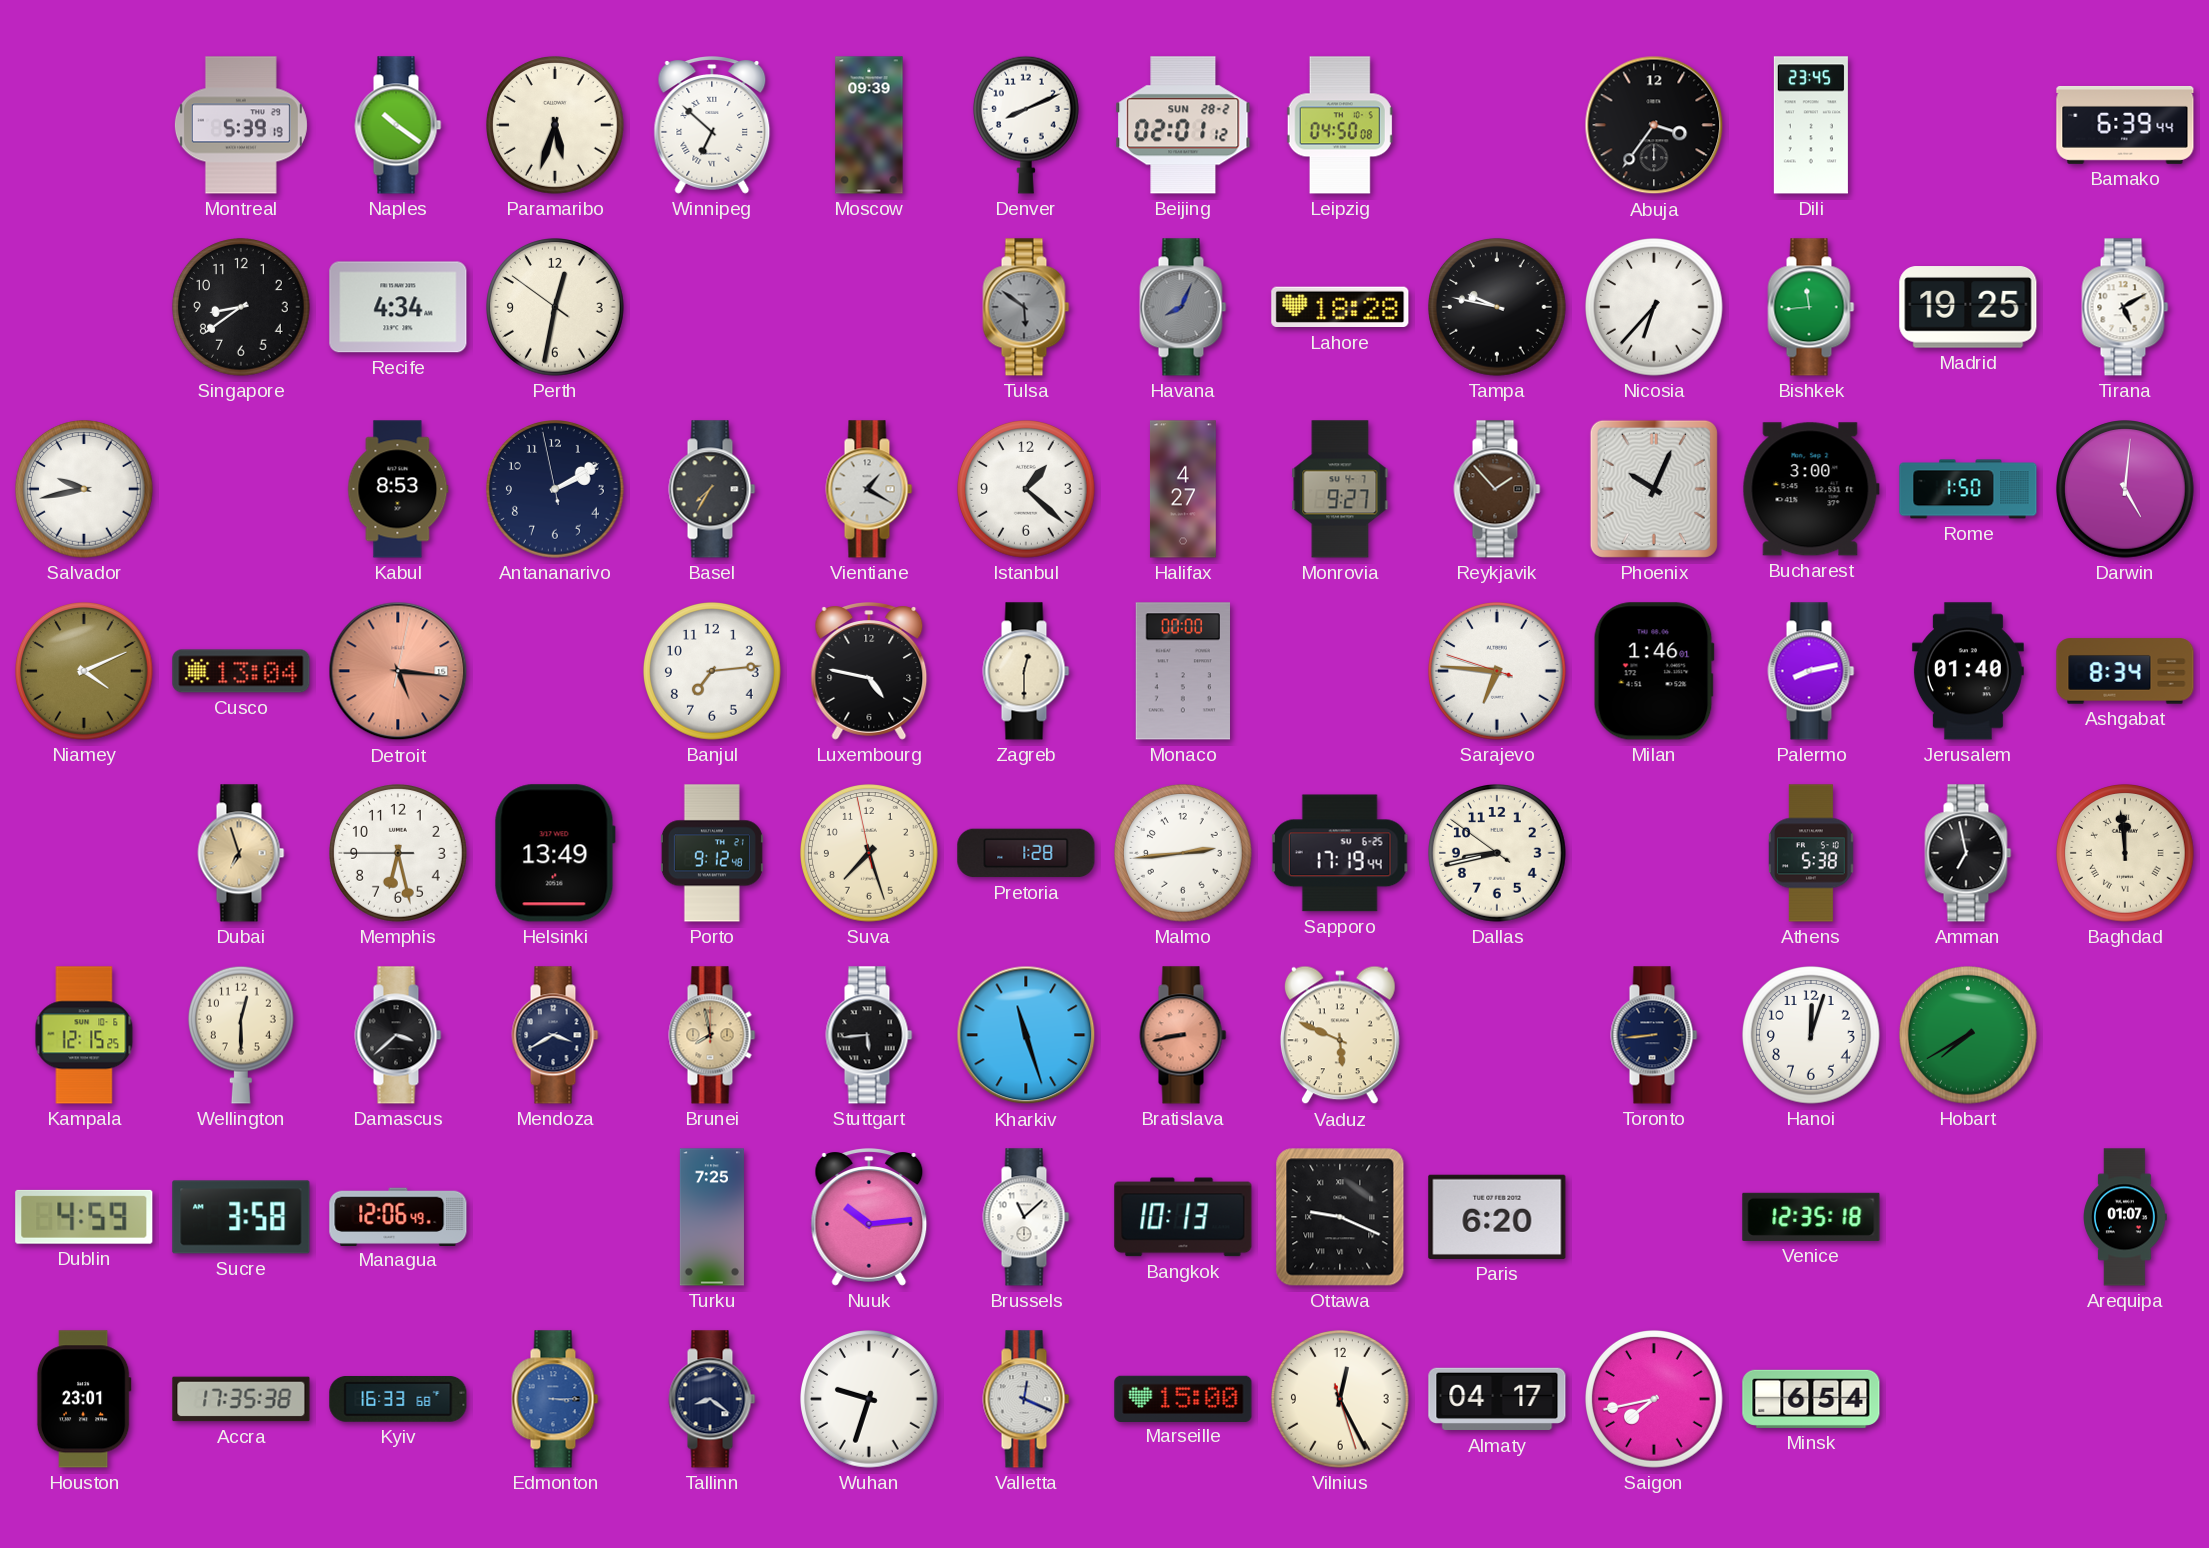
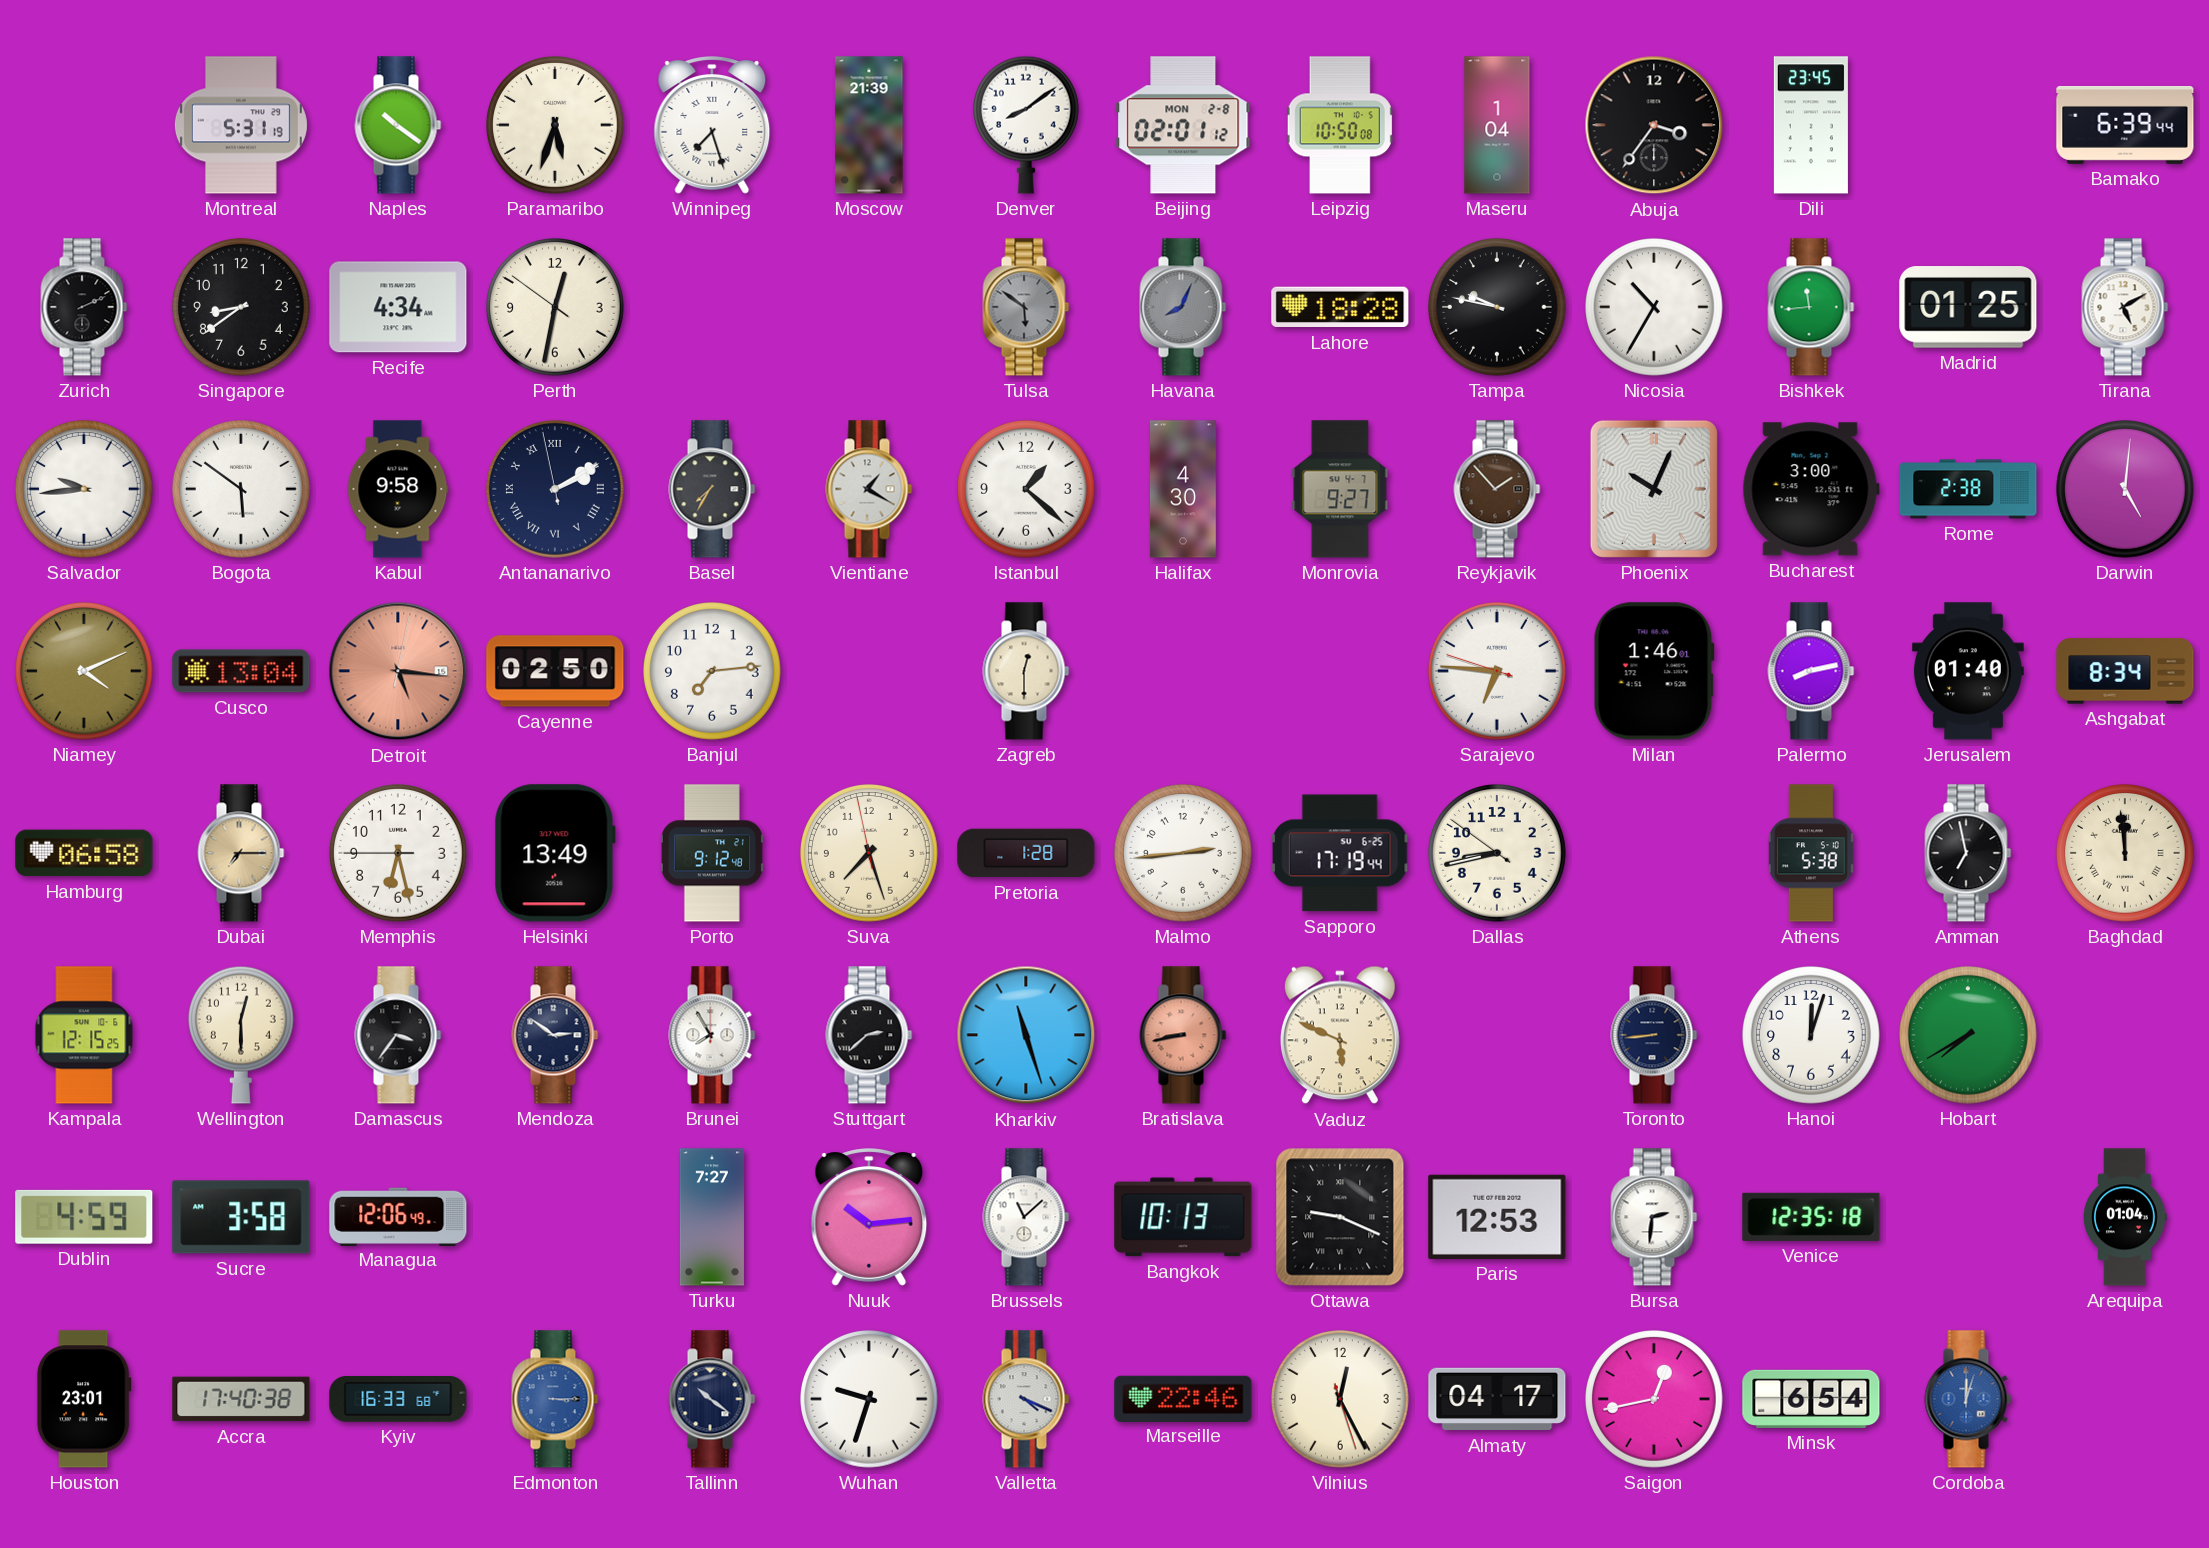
Montreal: 5:39 -> 5:31
Winnipeg: 6:52 -> 7:27
Moscow: 09:39 -> 21:39
Denver: 8:11 -> 8:09
Beijing date: SUN 28-2 -> MON 2-8
Leipzig: 04:50 -> 10:50
Maseru: none -> 1:04
Zurich: none -> 2:11
Nicosia: 6:37 -> 10:35
Madrid: 19:25 -> 01:25
Salvador: 9:43 -> 9:44
Bogota: none -> 5:51
Kabul: 8:53 -> 9:58
Antananarivo numerals: Arabic -> Roman
Halifax: 4:27 -> 4:30
Rome: 1:50 -> 2:38
Cayenne: none -> 02:50
Luxembourg: 4:47 -> none
Monaco: 00:00 -> none
Hamburg: none -> 06:58
Dubai: 6:57 -> 7:15
Damascus: 3:38 -> 3:36
Mendoza: 3:40 -> 2:51
Brunei: 7:58 -> 7:55
Brunei dial: champagne -> white
Stuttgart: 5:44 -> 2:38
Turku: 7:25 -> 7:27
Paris: 6:20 -> 12:53
Bursa: none -> 2:31
Arequipa: 01:07 -> 01:04
Accra: 17:35 -> 17:40
Tallinn: 8:21 -> 10:21
Valletta: 12:19 -> 4:19
Marseille: 15:00 -> 22:46
Saigon: 7:43 -> 12:43
Cordoba: none -> 12:03
